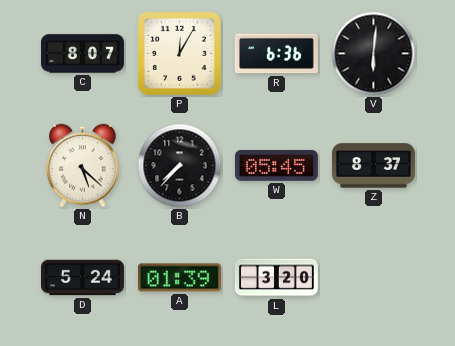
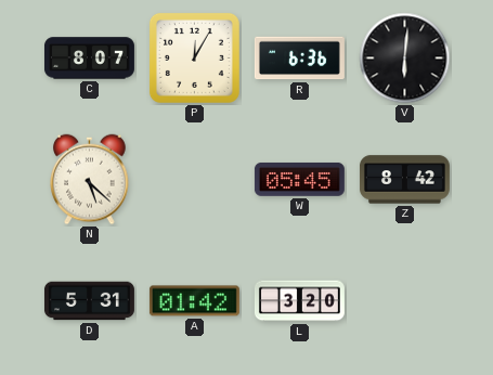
B: 7:37 -> none
Z: 8:37 -> 8:42
D: 5:24 -> 5:31
A: 01:39 -> 01:42
